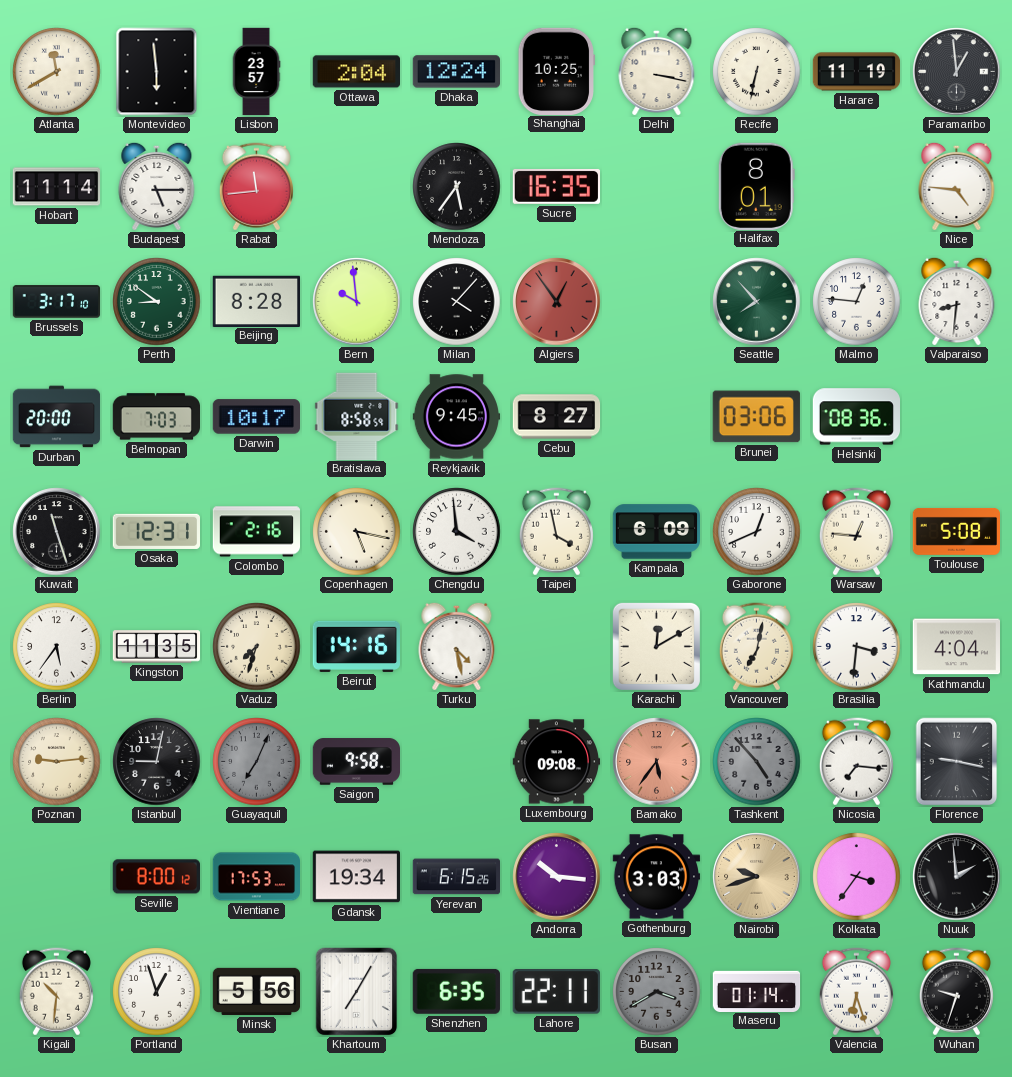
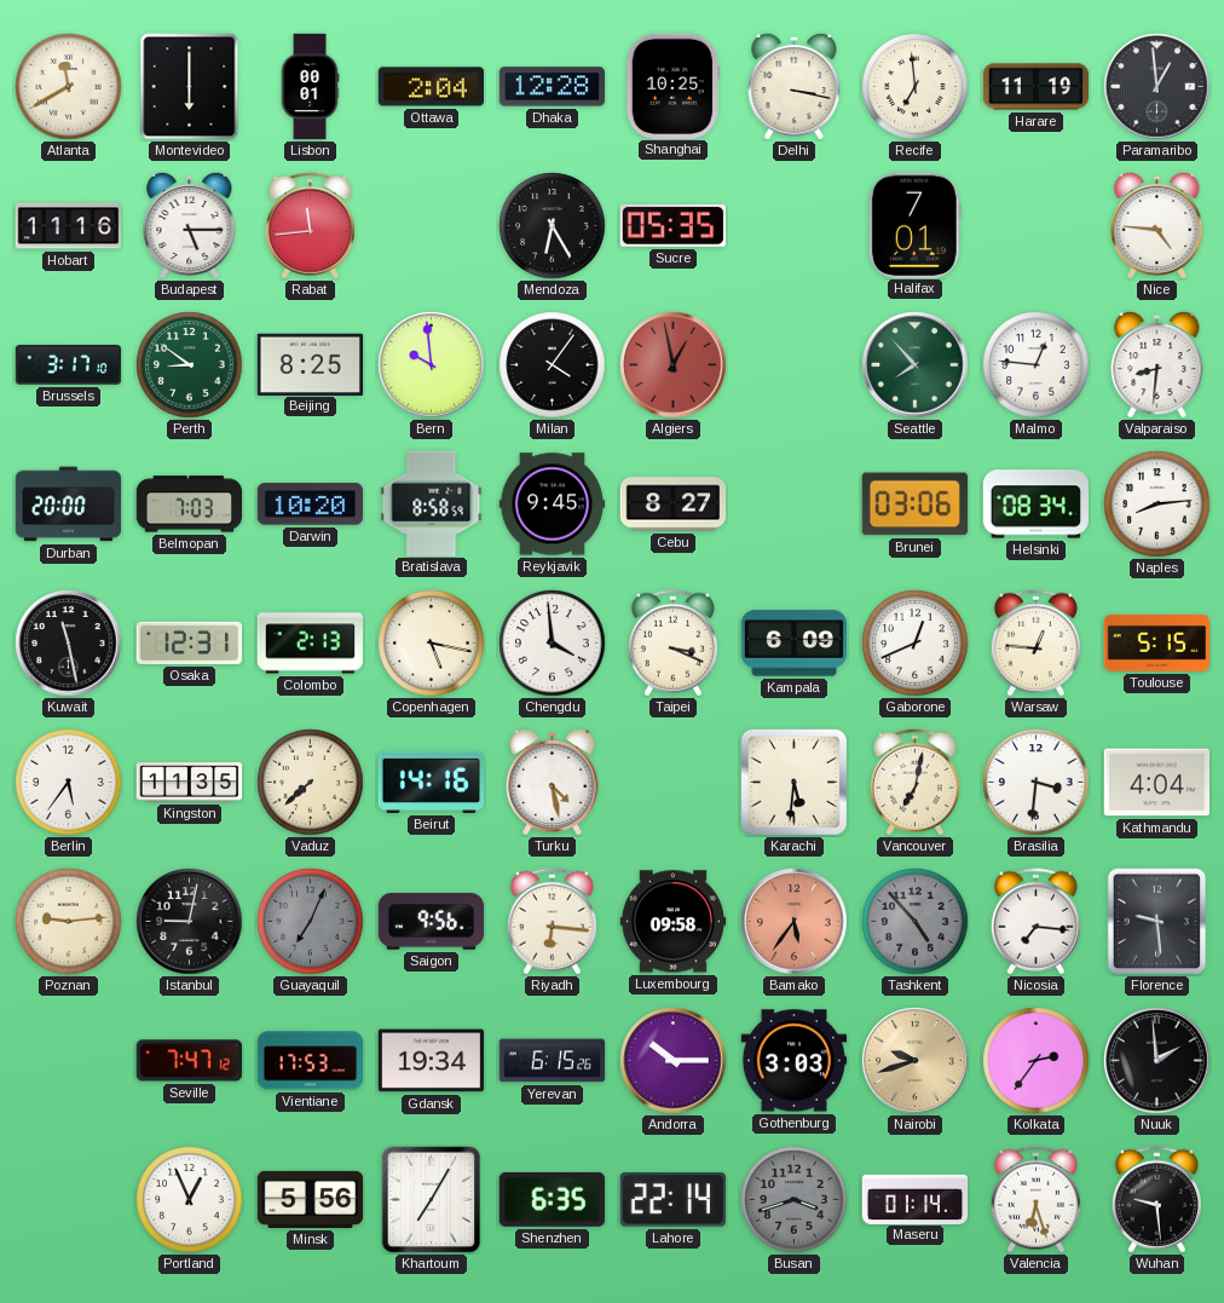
Montevideo: 5:59 -> 6:00
Lisbon: 23:57 -> 00:01
Dhaka: 12:24 -> 12:28
Recife: 6:32 -> 6:59
Hobart: 11:14 -> 11:16
Mendoza: 5:36 -> 6:25
Sucre: 16:35 -> 05:35
Halifax: 8:01 -> 7:01
Beijing: 8:28 -> 8:25
Milan: 4:07 -> 4:06
Algiers: 12:54 -> 12:58
Darwin: 10:17 -> 10:20
Helsinki: 08:36 -> 08:34
Naples: none -> 8:14
Kuwait: 11:27 -> 11:28
Colombo: 2:16 -> 2:13
Taipei: 3:58 -> 3:19
Toulouse: 5:08 -> 5:15
Vaduz: 7:33 -> 7:38
Karachi: 12:10 -> 5:31
Saigon: 9:58 -> 9:56
Riyadh: none -> 6:16
Luxembourg: 09:08 -> 09:58
Florence: 9:17 -> 9:29
Seville: 8:00 -> 7:47
Andorra: 10:16 -> 10:15
Kolkata: 3:36 -> 2:36
Kigali: 10:31 -> none
Portland: 12:57 -> 12:56
Lahore: 22:11 -> 22:14
Busan: 3:40 -> 3:42
Wuhan: 9:33 -> 9:29
